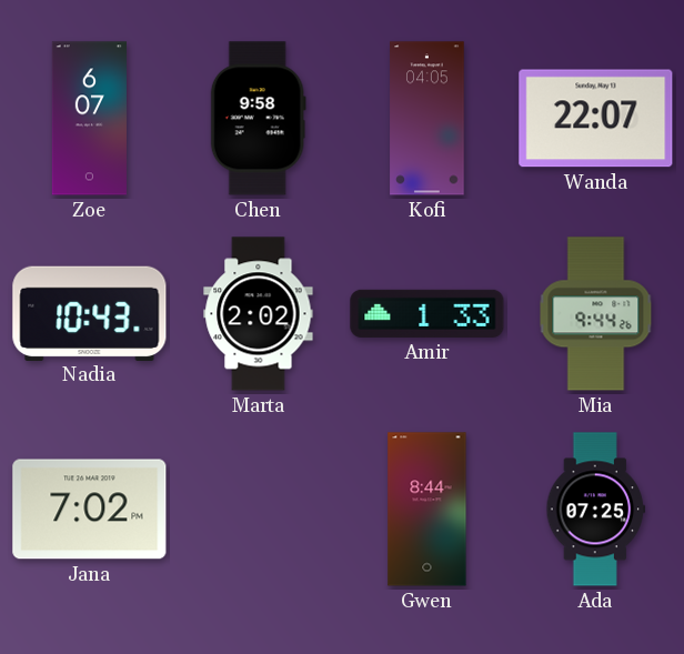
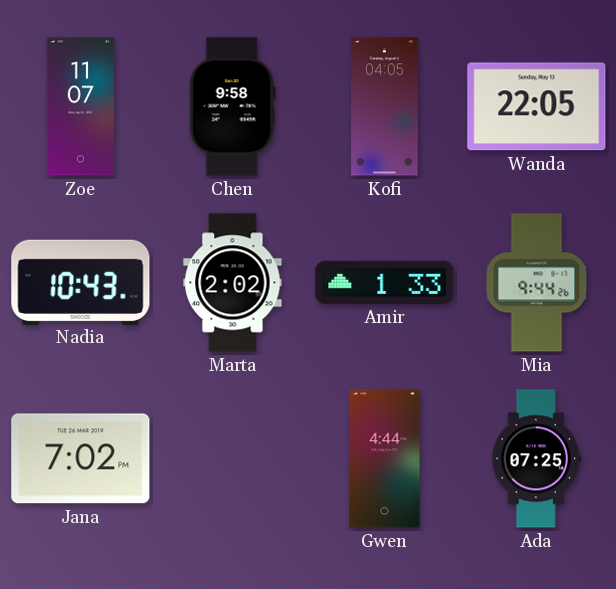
Zoe: 6:07 -> 11:07
Wanda: 22:07 -> 22:05
Gwen: 8:44 -> 4:44
